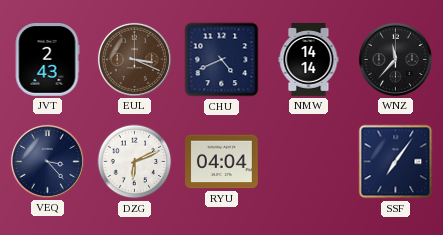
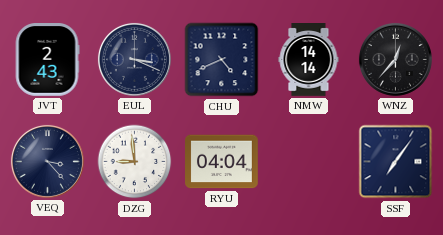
EUL dial: brown -> navy
WNZ: 11:37 -> 12:37
DZG: 6:11 -> 8:59
